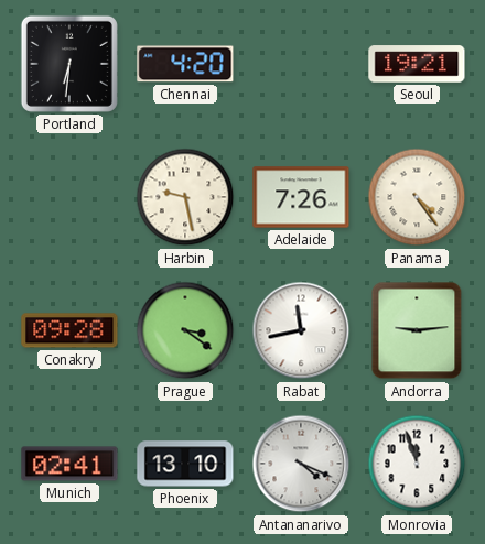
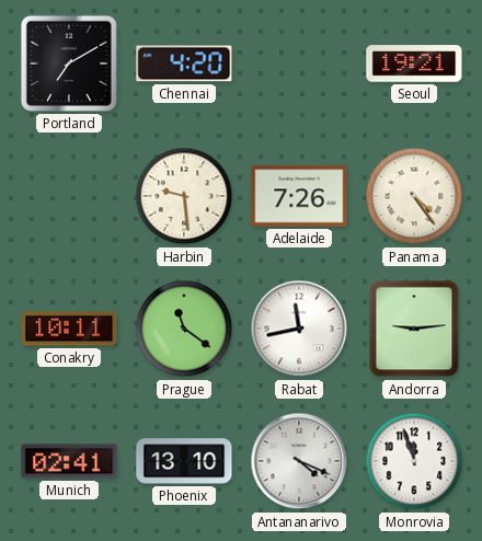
Portland: 6:31 -> 7:10
Harbin: 9:28 -> 9:29
Conakry: 09:28 -> 10:11
Prague: 3:21 -> 11:21
